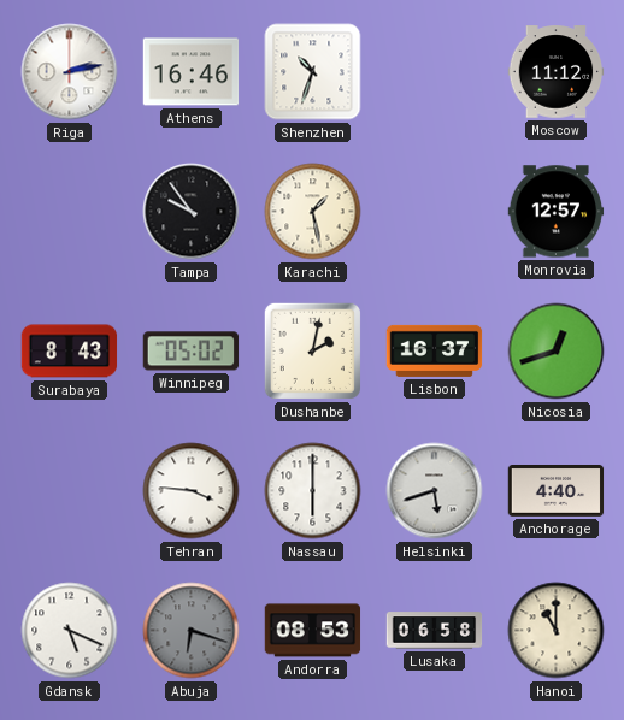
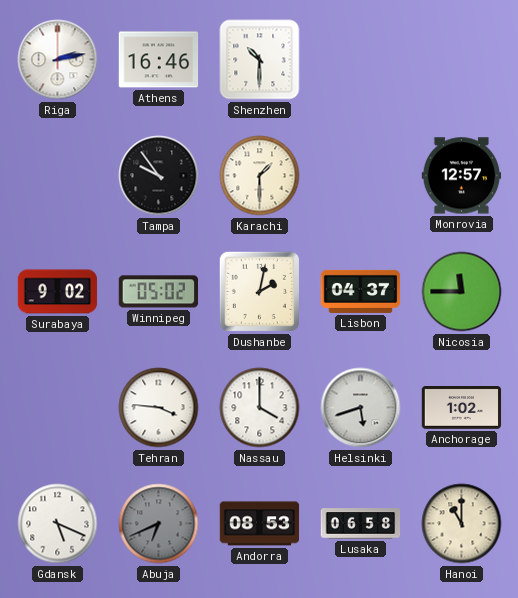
Shenzhen: 10:33 -> 10:30
Moscow: 11:12 -> none
Karachi: 1:28 -> 1:30
Surabaya: 8:43 -> 9:02
Lisbon: 16:37 -> 04:37
Nicosia: 12:42 -> 11:45
Nassau: 6:00 -> 4:00
Anchorage: 4:40 -> 1:02
Abuja: 6:18 -> 6:41
